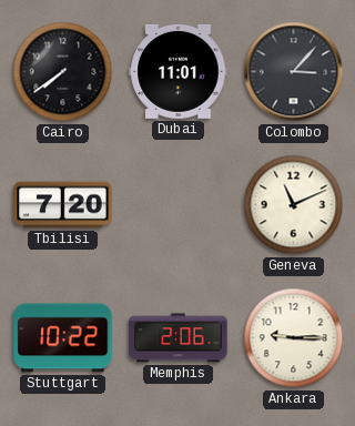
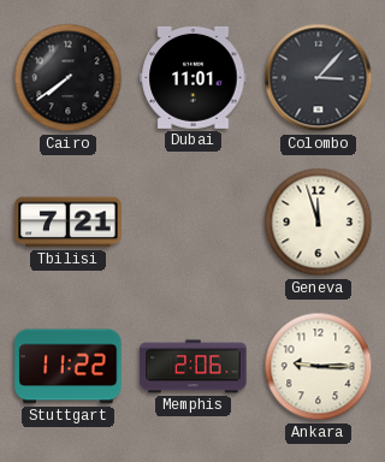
Tbilisi: 7:20 -> 7:21
Geneva: 11:11 -> 11:57
Stuttgart: 10:22 -> 11:22
